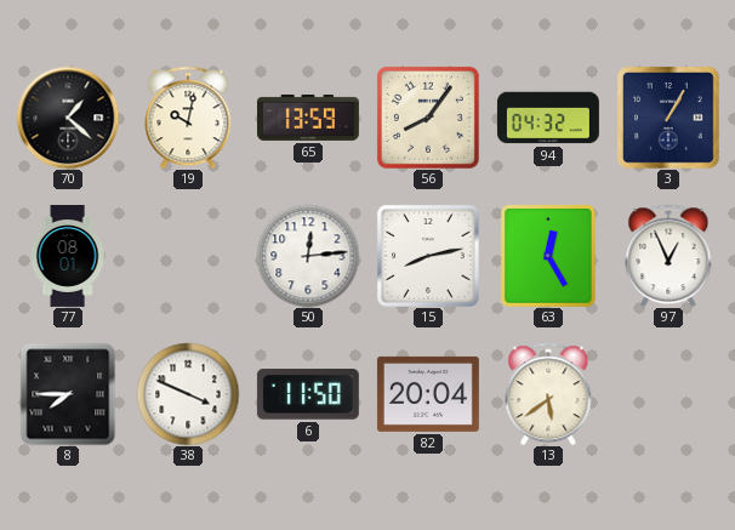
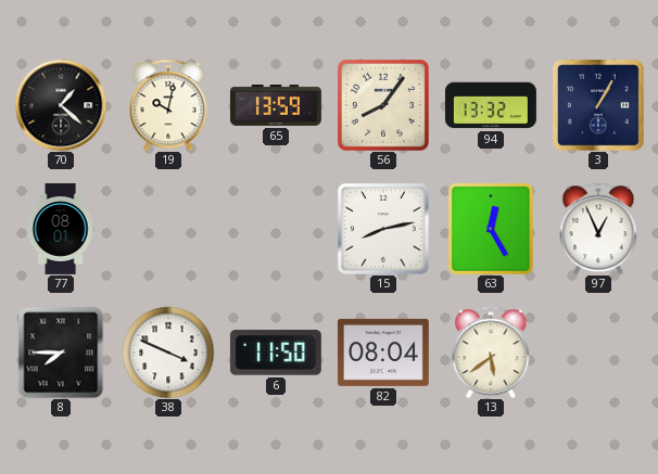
94: 04:32 -> 13:32
50: 12:14 -> none
82: 20:04 -> 08:04
